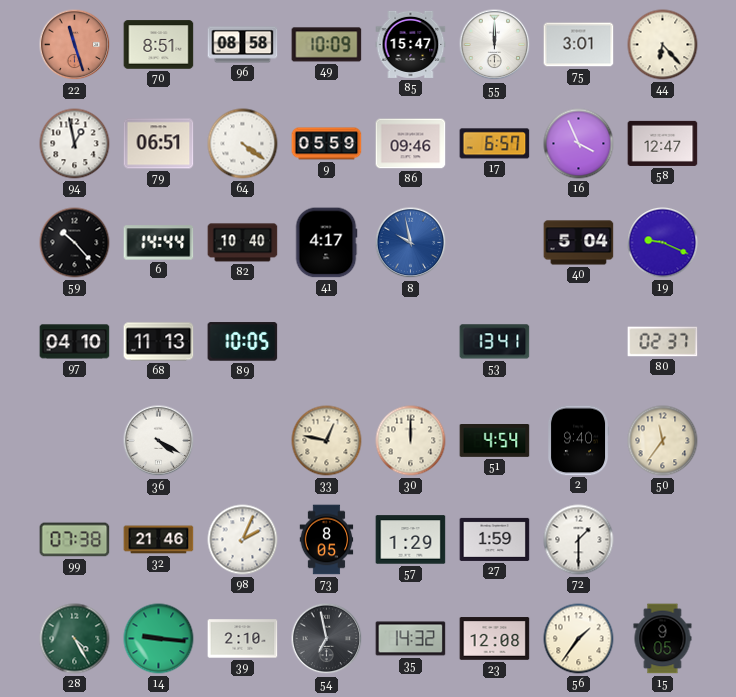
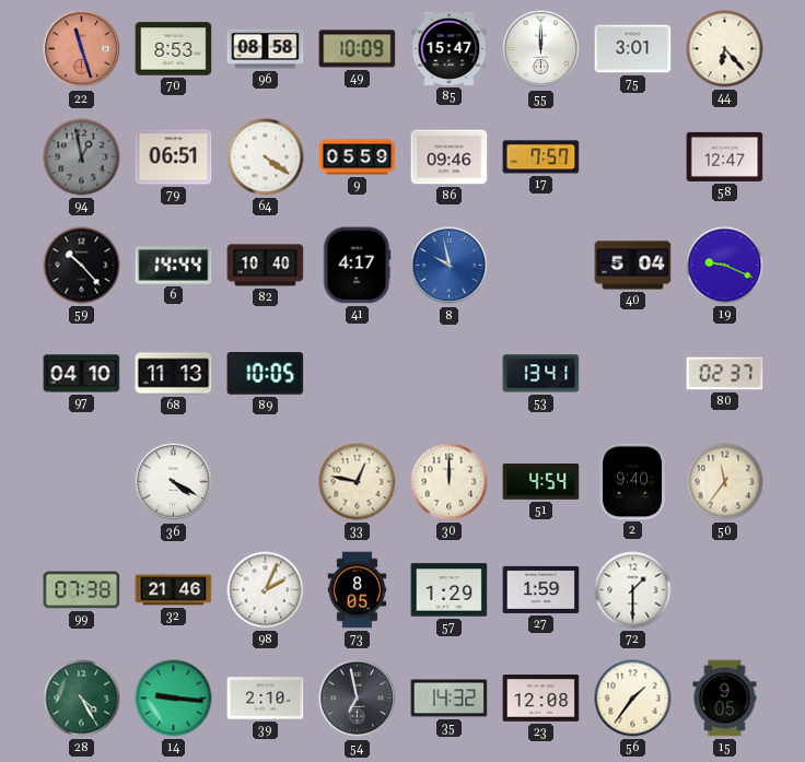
70: 8:51 -> 8:53
94 dial: white -> grey
17: 6:57 -> 7:57
16: 3:56 -> none
